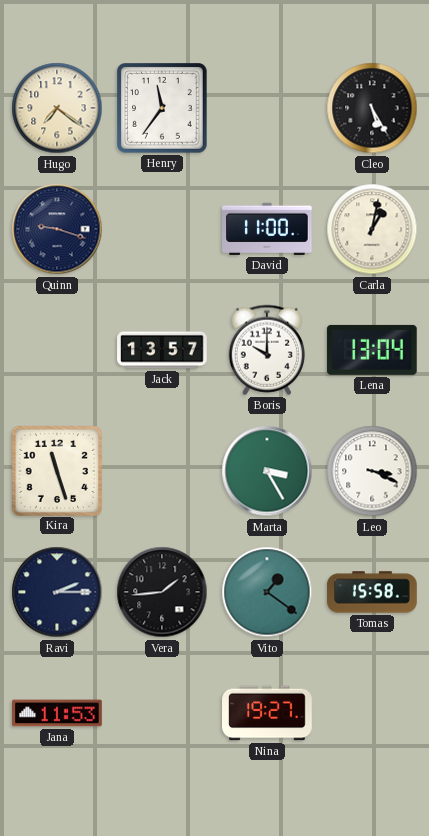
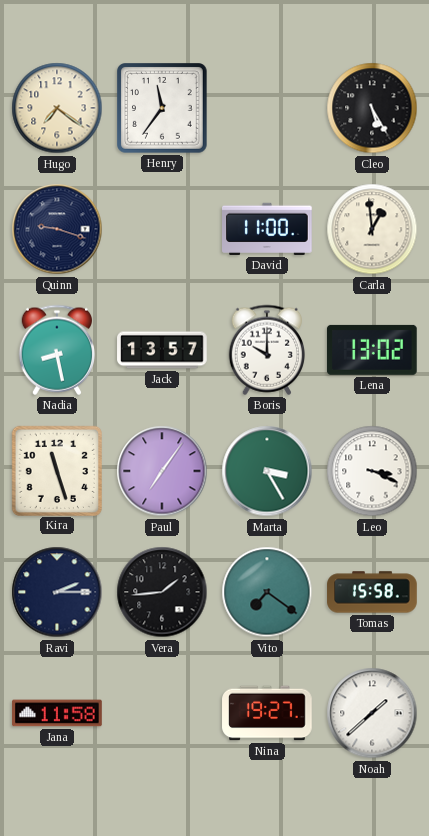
Carla: 1:02 -> 12:59
Nadia: none -> 8:28
Lena: 13:04 -> 13:02
Paul: none -> 7:06
Vito: 1:21 -> 7:21
Jana: 11:53 -> 11:58
Noah: none -> 1:38
